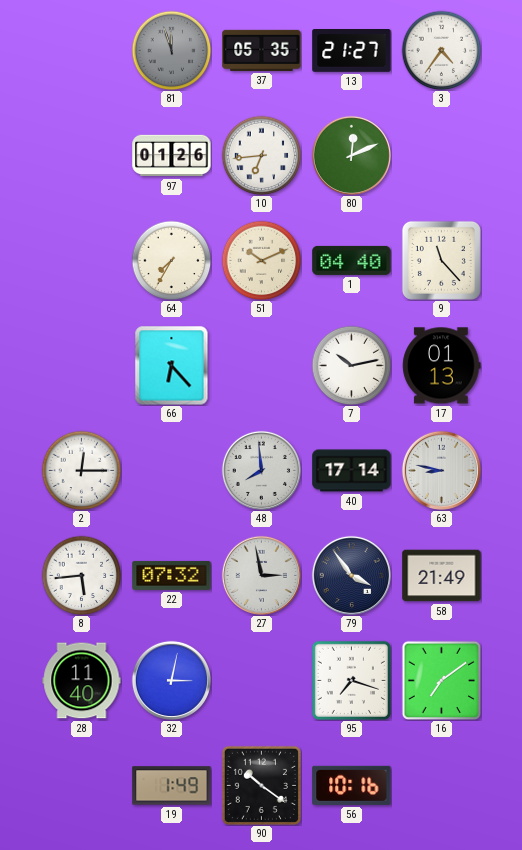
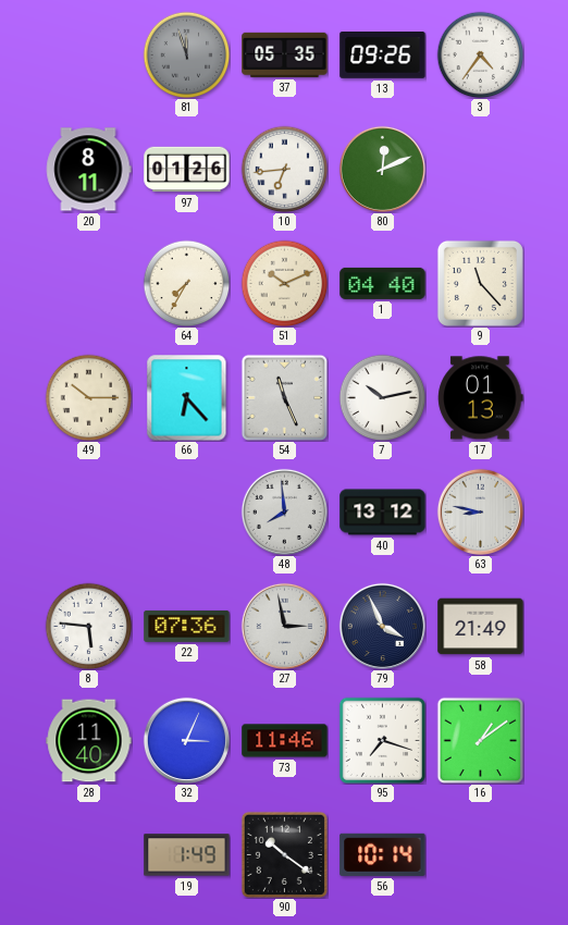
13: 21:27 -> 09:26
20: none -> 8:11
49: none -> 10:15
54: none -> 11:26
2: 12:15 -> none
40: 17:14 -> 13:12
8: 5:44 -> 5:46
22: 07:32 -> 07:36
79: 3:54 -> 3:56
32: 3:02 -> 3:04
73: none -> 11:46
16: 7:09 -> 1:09
56: 10:16 -> 10:14
